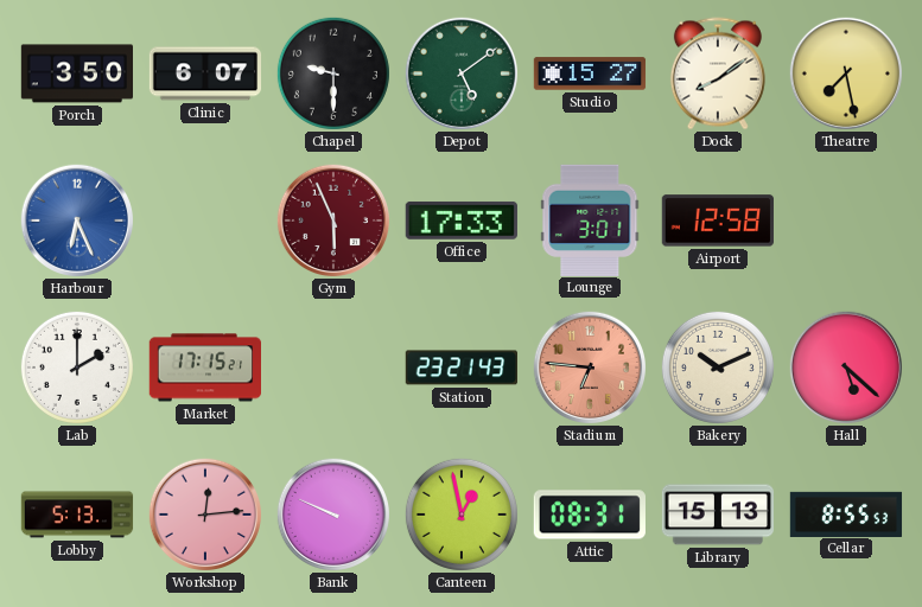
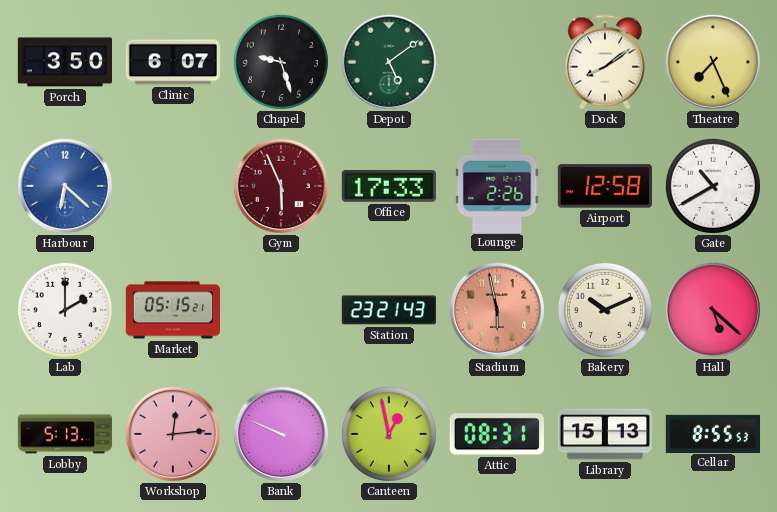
Chapel: 9:30 -> 9:27
Studio: 15:27 -> none
Theatre: 7:28 -> 7:26
Harbour: 6:26 -> 6:22
Lounge: 3:01 -> 2:26
Gate: none -> 10:40
Market: 17:15 -> 05:15
Stadium: 6:46 -> 5:58
